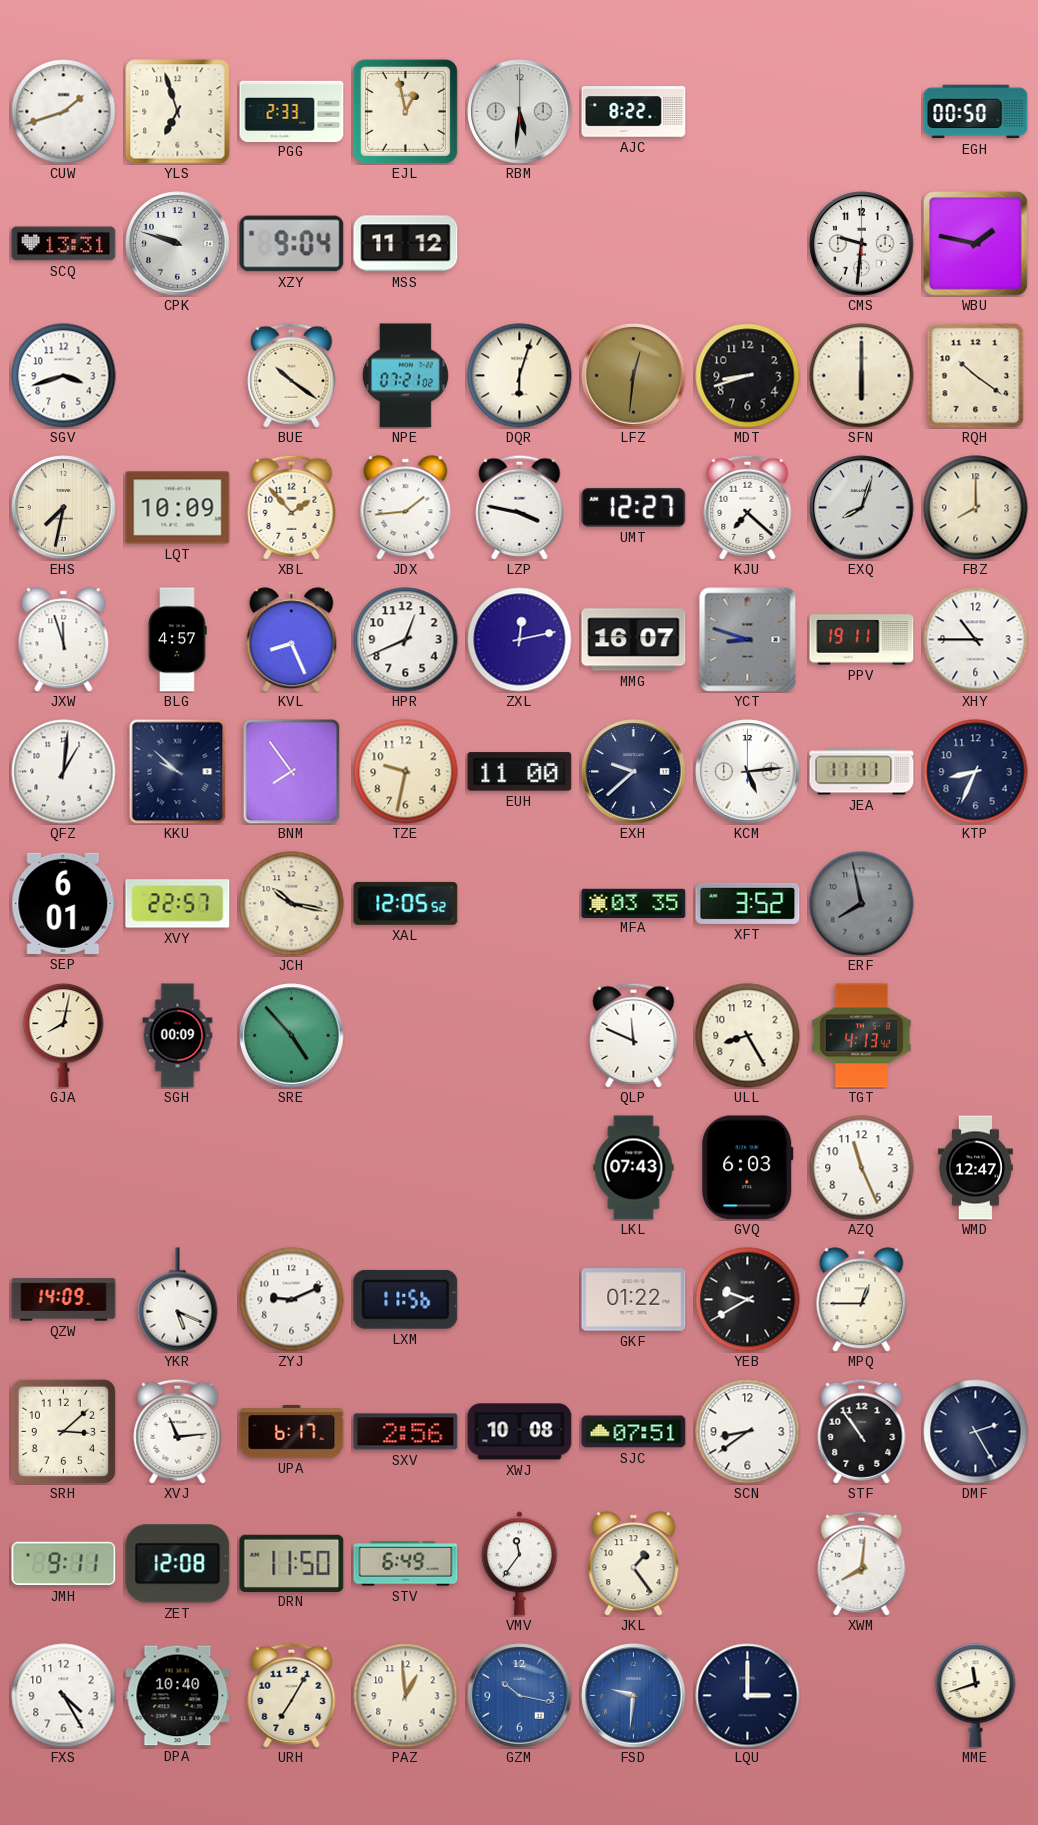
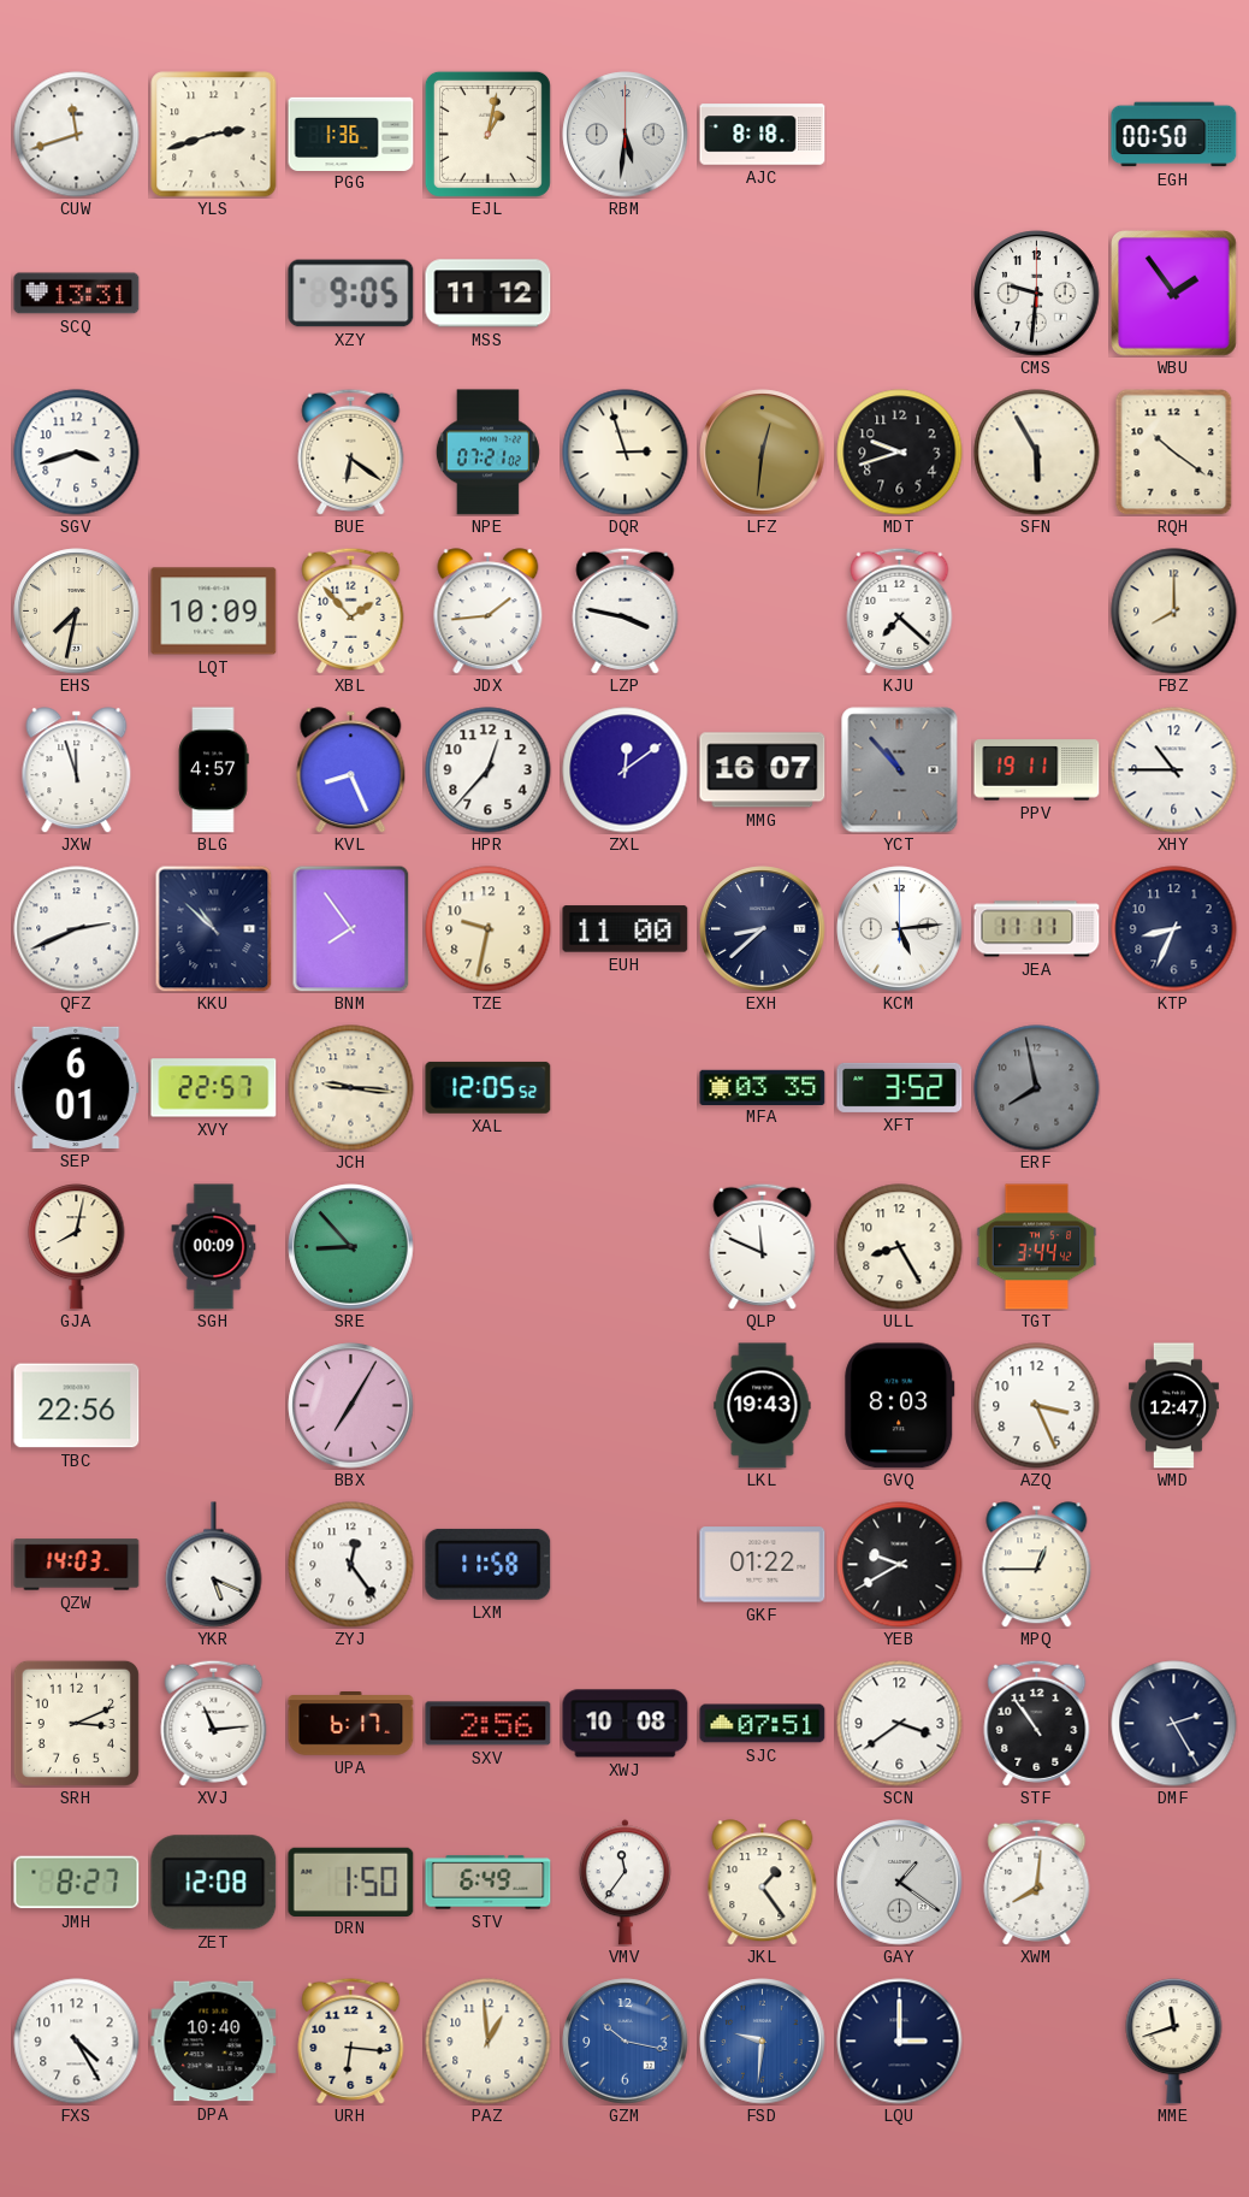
CUW: 1:42 -> 11:42
YLS: 6:57 -> 2:42
PGG: 2:33 -> 1:36
EJL: 12:58 -> 1:02
AJC: 8:22 -> 8:18
CPK: 9:48 -> none
XZY: 9:04 -> 9:05
WBU: 1:47 -> 1:54
BUE: 10:21 -> 6:21
DQR: 6:03 -> 2:57
MDT: 8:42 -> 9:42
SFN: 6:00 -> 5:55
UMT: 12:27 -> none
EXQ: 8:03 -> none
HPR: 12:41 -> 12:37
ZXL: 12:13 -> 12:09
YCT: 8:48 -> 10:53
QFZ: 1:01 -> 2:41
KKU: 9:52 -> 10:52
EXH: 9:38 -> 8:38
JCH: 10:17 -> 9:16
SRE: 4:53 -> 8:53
TGT: 4:13 -> 3:44
TBC: none -> 22:56
BBX: none -> 7:05
LKL: 07:43 -> 19:43
GVQ: 6:03 -> 8:03
AZQ: 11:26 -> 3:26
QZW: 14:09 -> 14:03
ZYJ: 9:11 -> 12:24
LXM: 11:56 -> 11:58
SRH: 3:08 -> 3:11
SCN: 8:39 -> 3:39
JMH: 9:11 -> 8:27
DRN: 11:50 -> 1:50
GAY: none -> 1:21
URH: 7:05 -> 6:16
